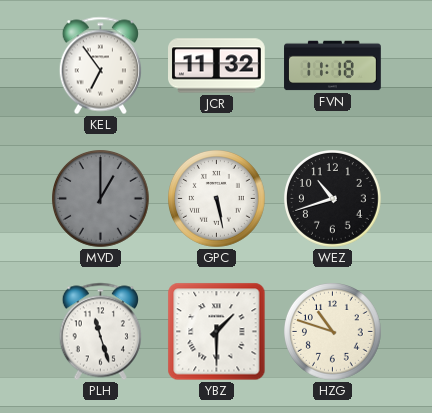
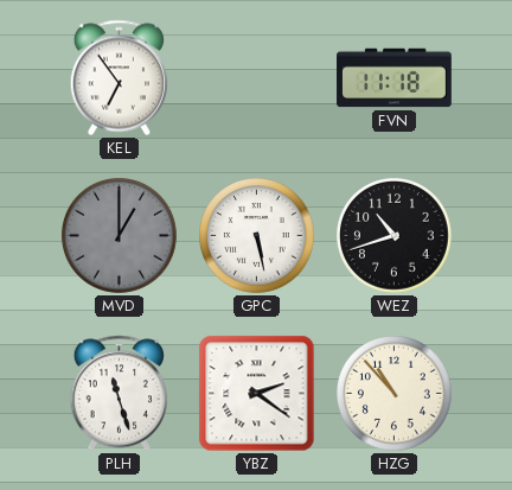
JCR: 11:32 -> none
YBZ: 1:30 -> 2:21
HZG: 10:48 -> 10:53
